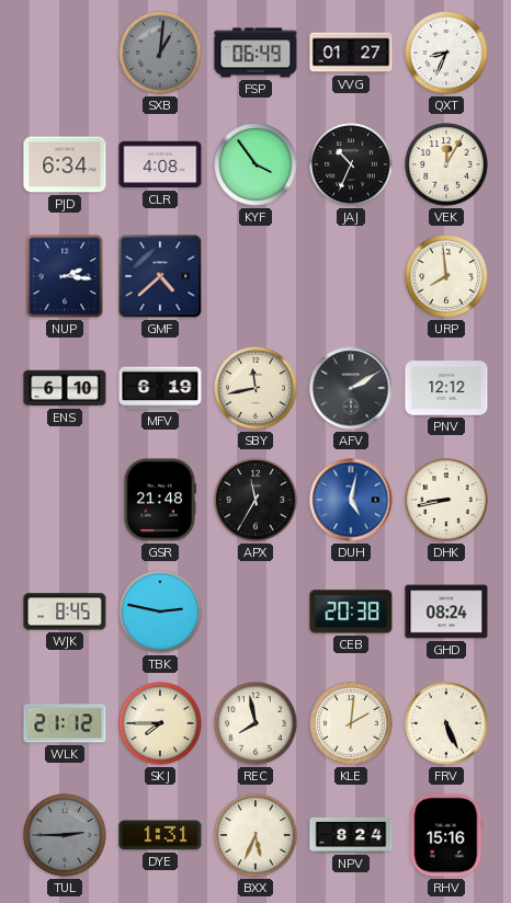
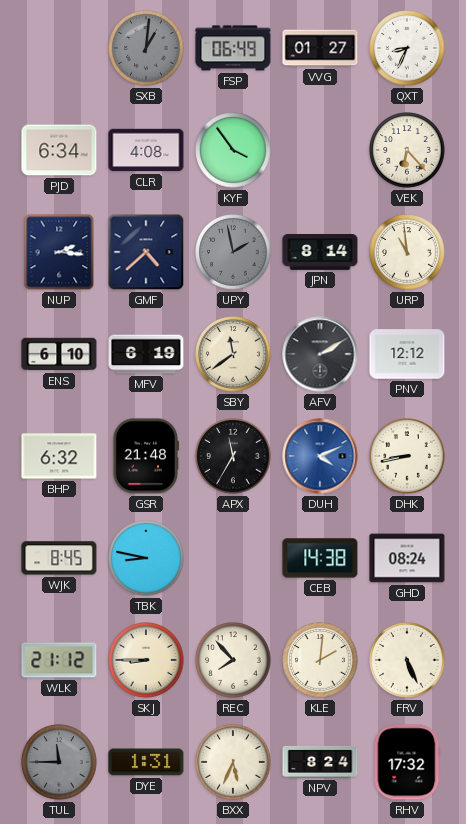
JAJ: 10:34 -> none
VEK: 12:05 -> 6:23
UPY: none -> 1:58
JPN: none -> 8:14
URP: 7:59 -> 10:59
SBY: 11:43 -> 11:39
BHP: none -> 6:32
DUH: 5:02 -> 4:11
TBK: 2:47 -> 8:47
CEB: 20:38 -> 14:38
SKJ: 7:45 -> 8:45
REC: 7:58 -> 7:53
TUL: 2:45 -> 11:45
RHV: 15:16 -> 17:32
